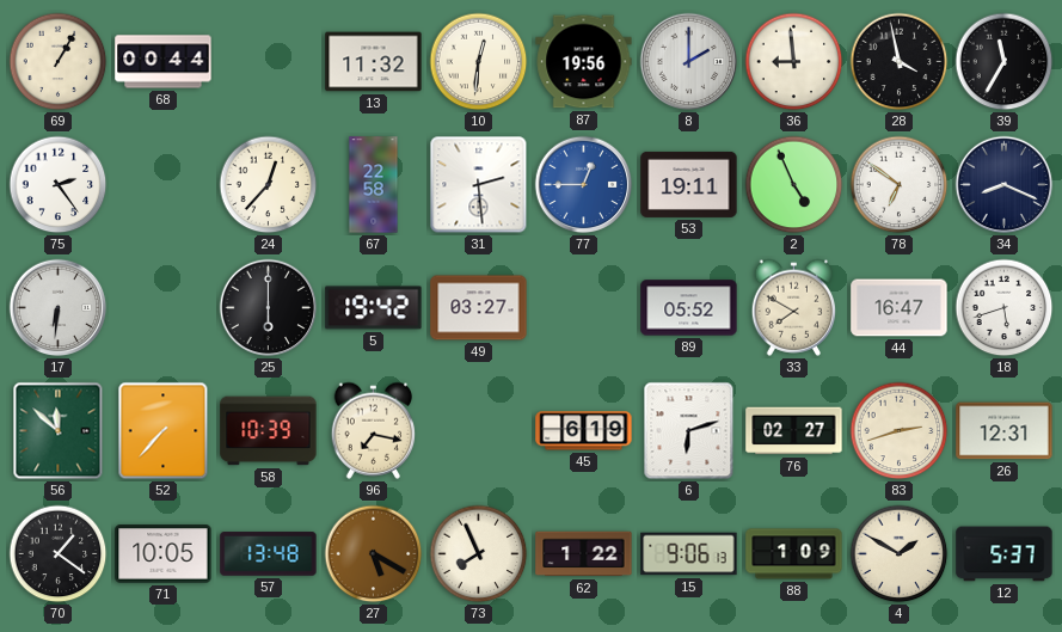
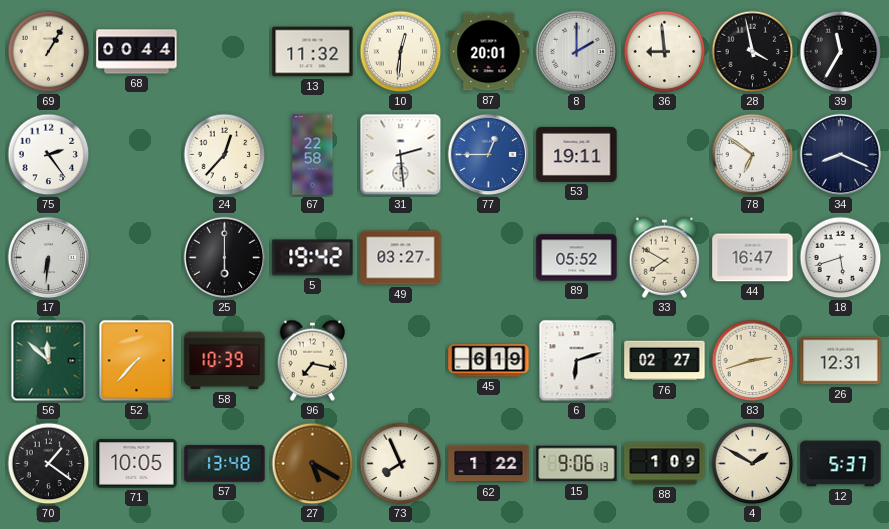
87: 19:56 -> 20:01
2: 4:56 -> none
